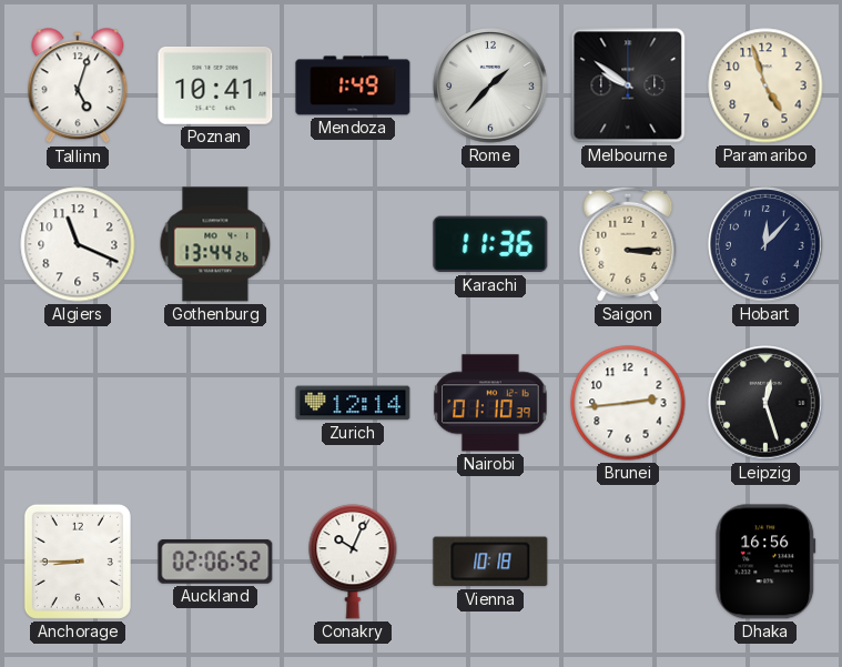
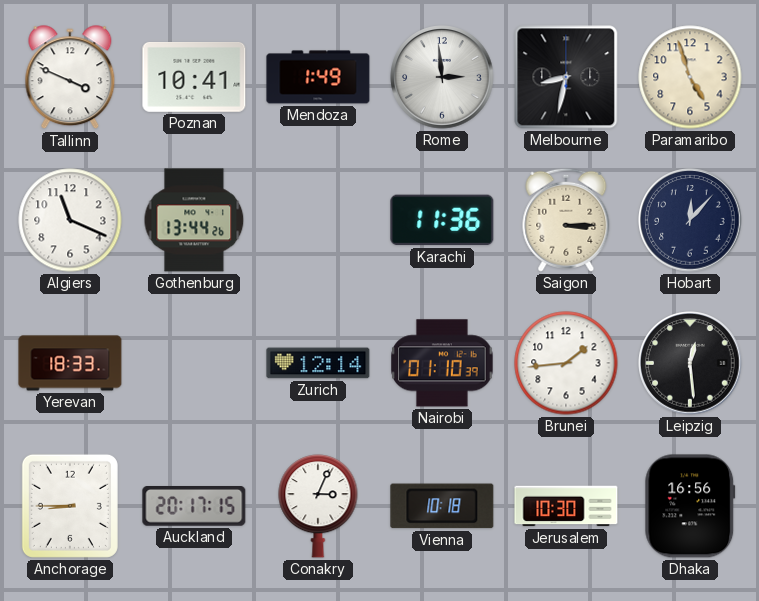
Tallinn: 5:03 -> 3:49
Rome: 1:37 -> 2:59
Melbourne: 9:51 -> 8:32
Yerevan: none -> 18:33
Brunei: 2:44 -> 1:44
Leipzig: 12:27 -> 12:29
Auckland: 02:06 -> 20:17
Conakry: 10:04 -> 3:04
Jerusalem: none -> 10:30
